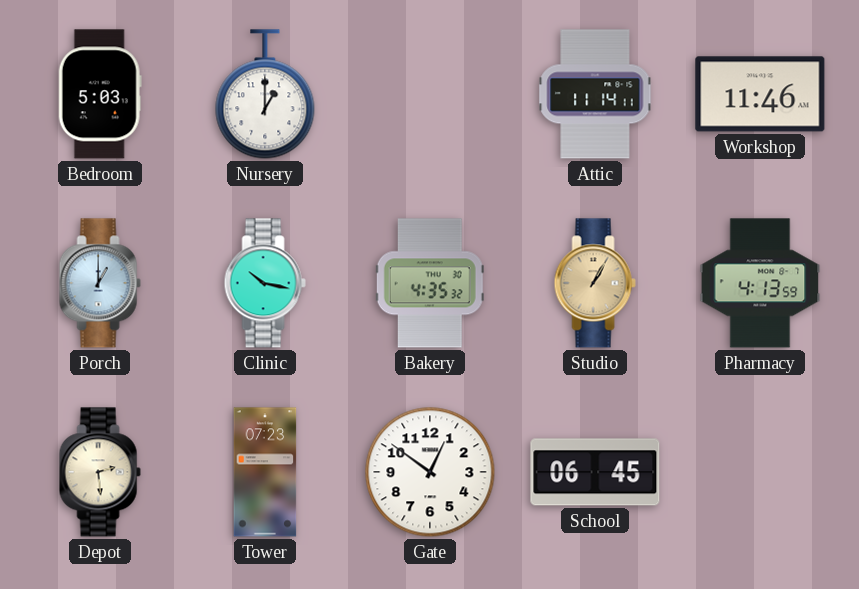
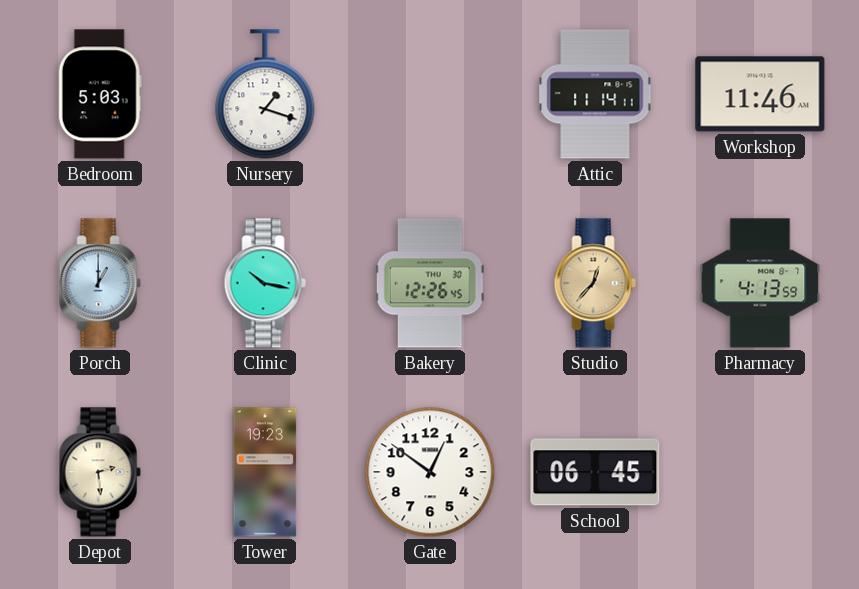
Nursery: 1:00 -> 1:18
Bakery: 4:35 -> 12:26
Studio: 1:05 -> 12:37
Tower: 07:23 -> 19:23
